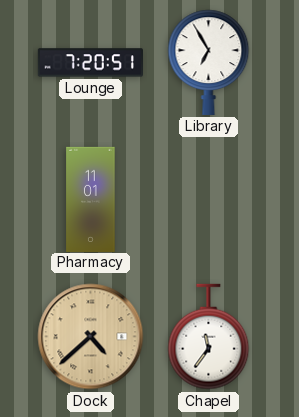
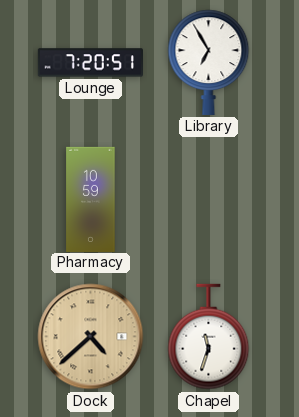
Pharmacy: 11:01 -> 10:59
Chapel: 11:36 -> 11:33
